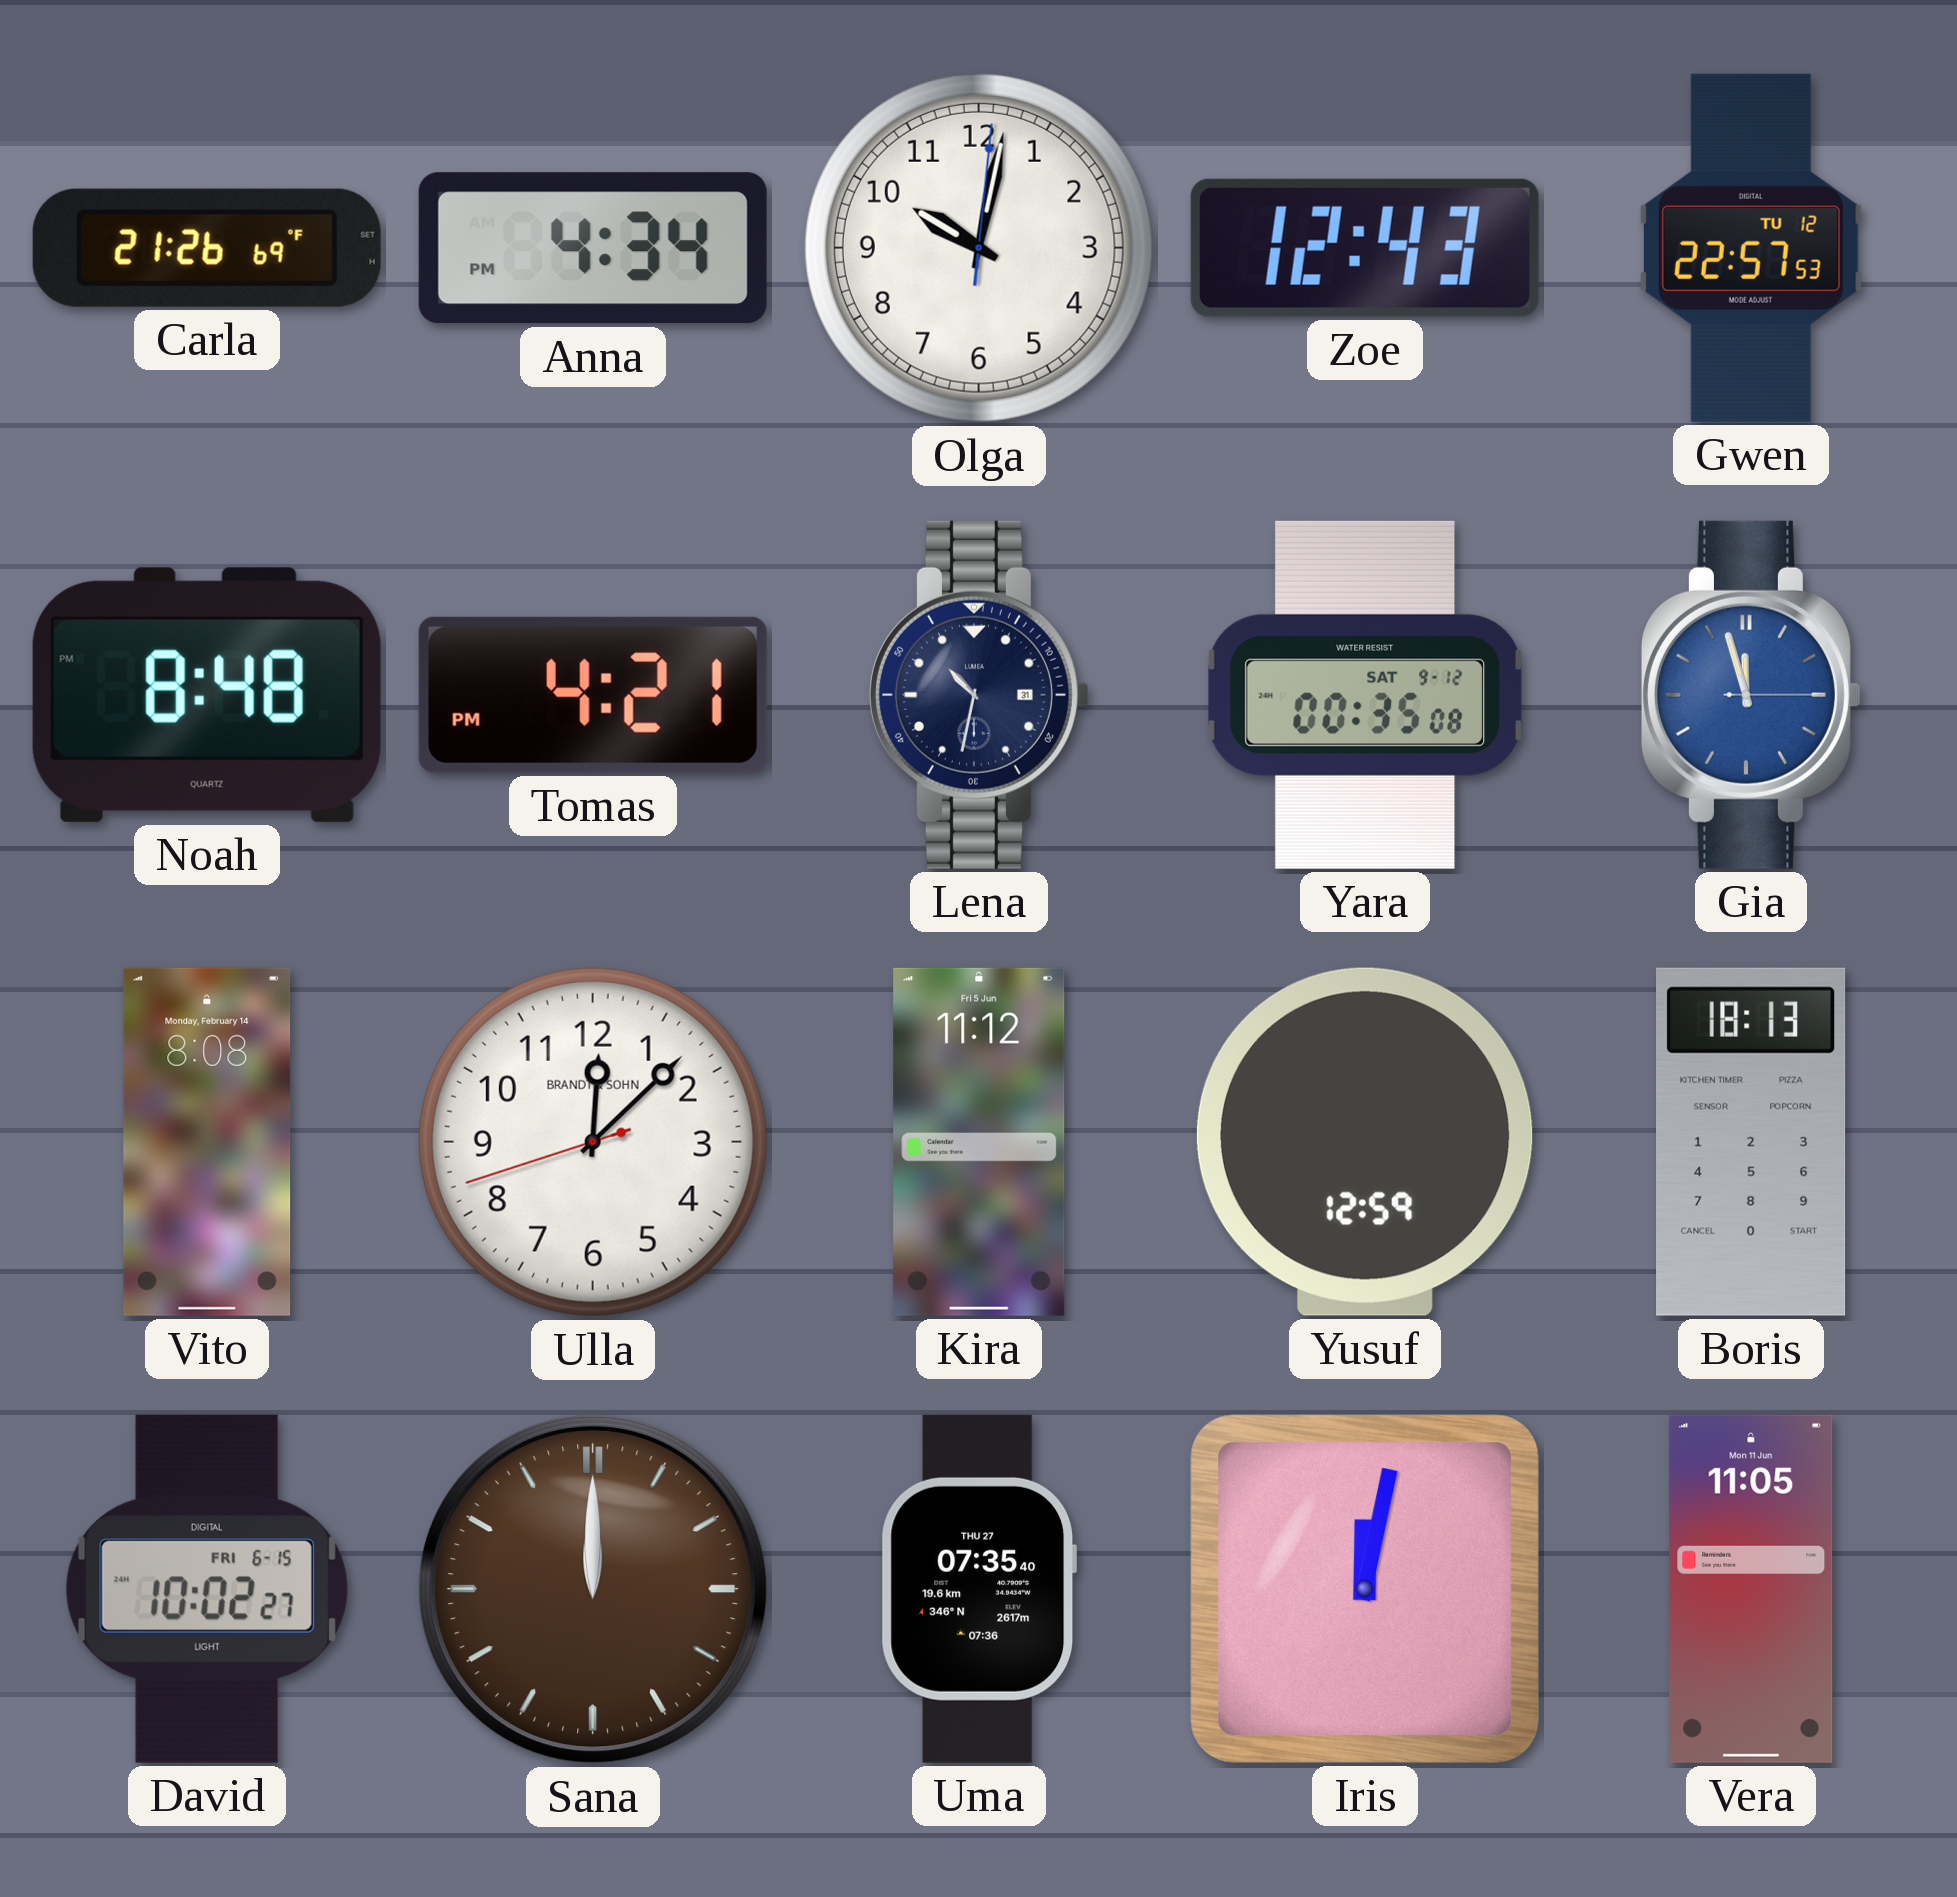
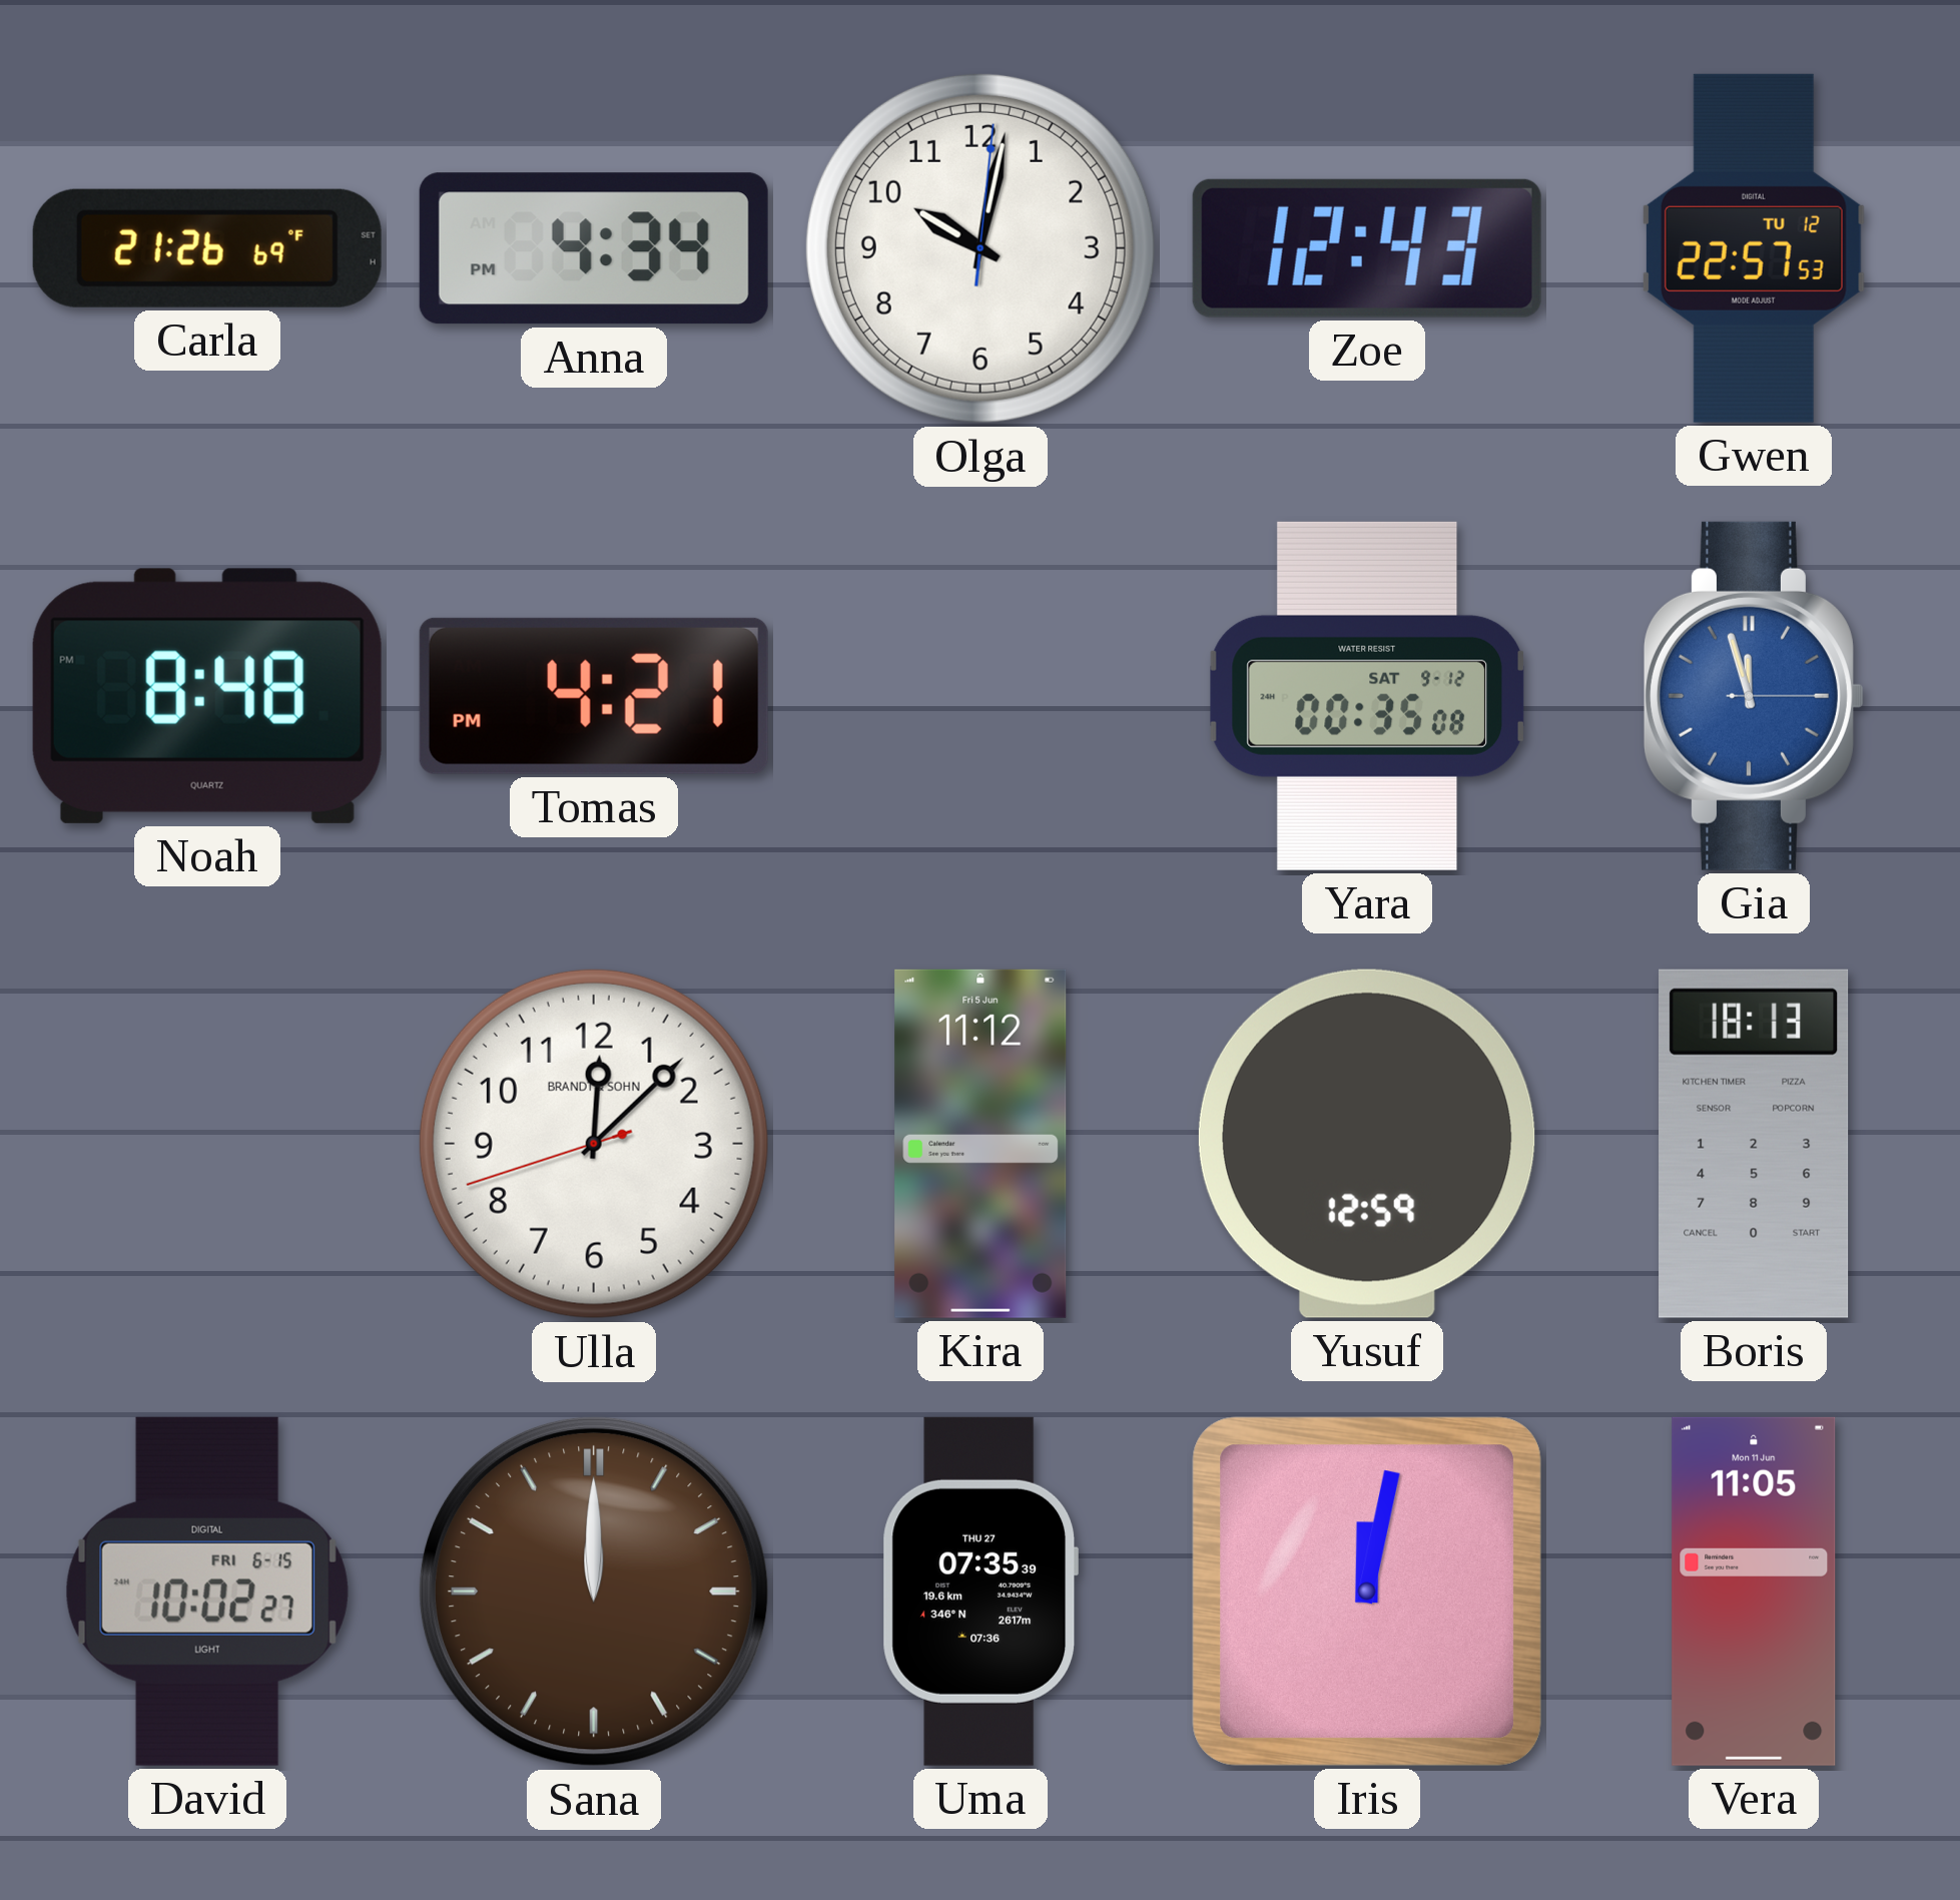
Lena: 10:32 -> none
Vito: 8:08 -> none
Uma: 07:35:40 -> 07:35:39
